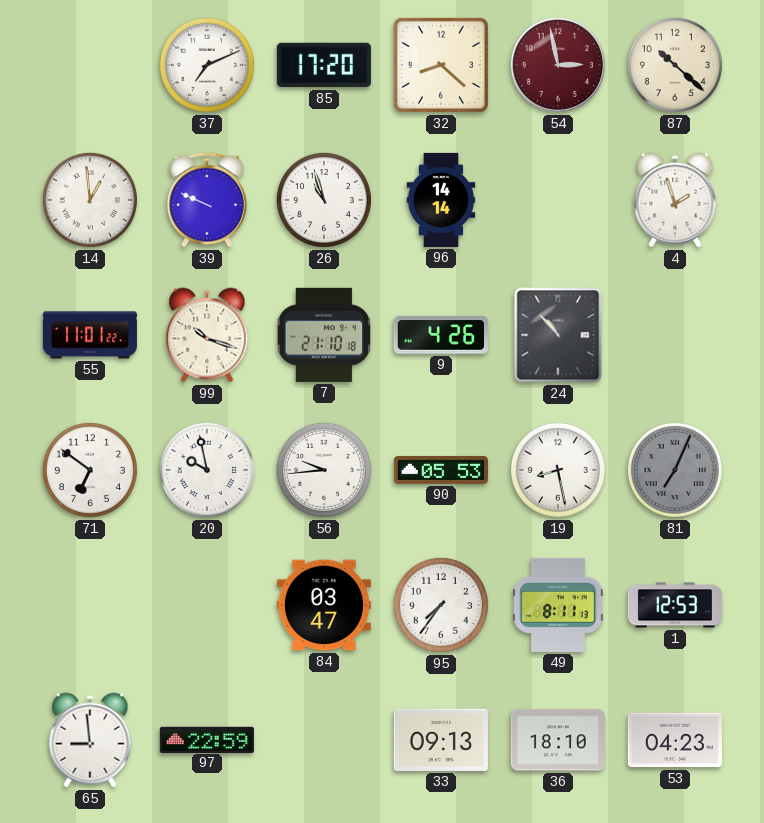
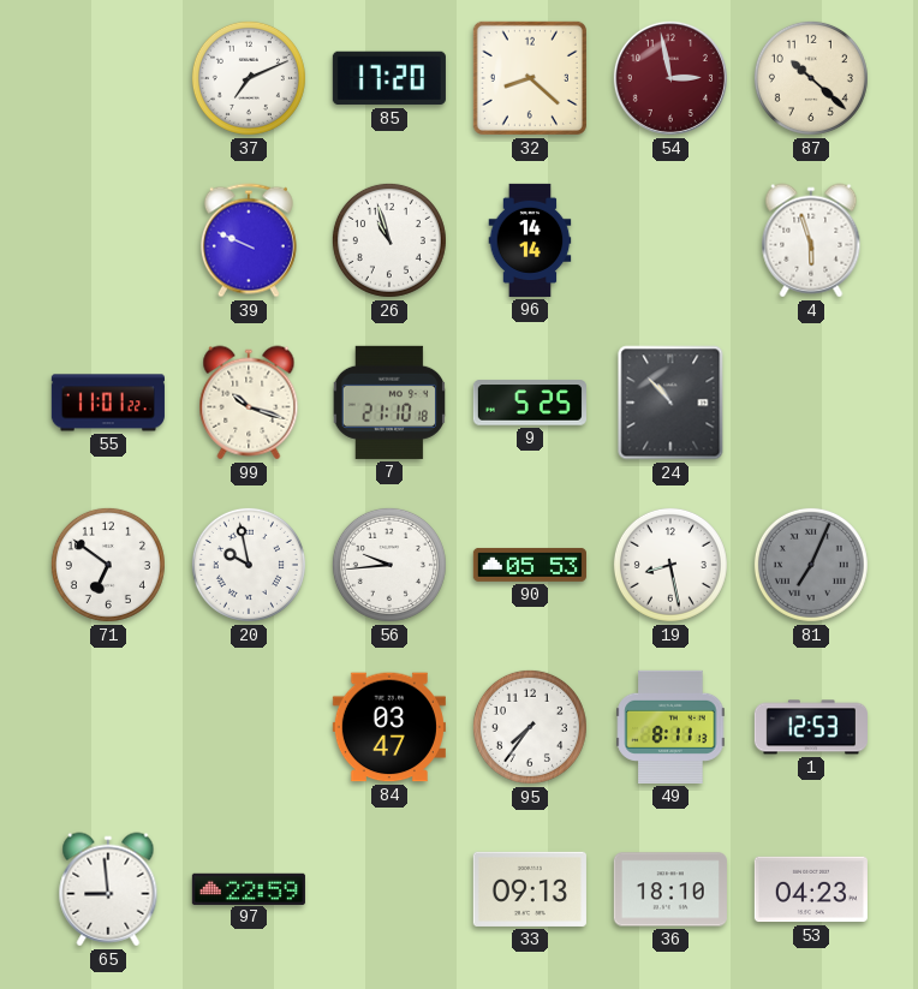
14: 12:59 -> none
4: 1:57 -> 5:57
9: 4:26 -> 5:25
